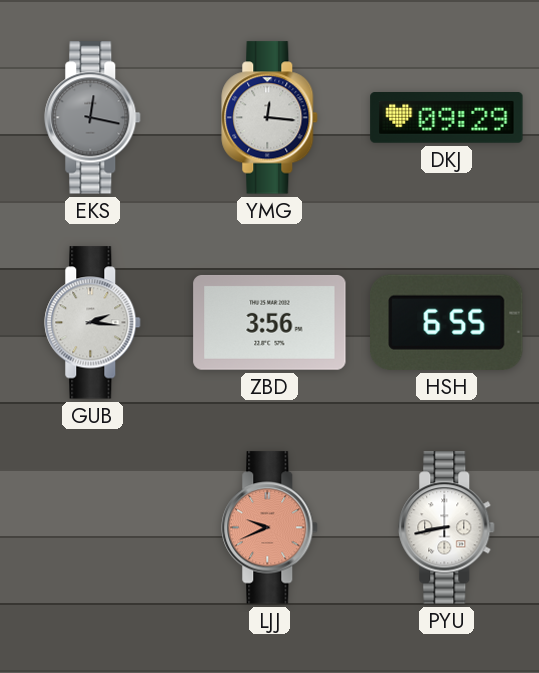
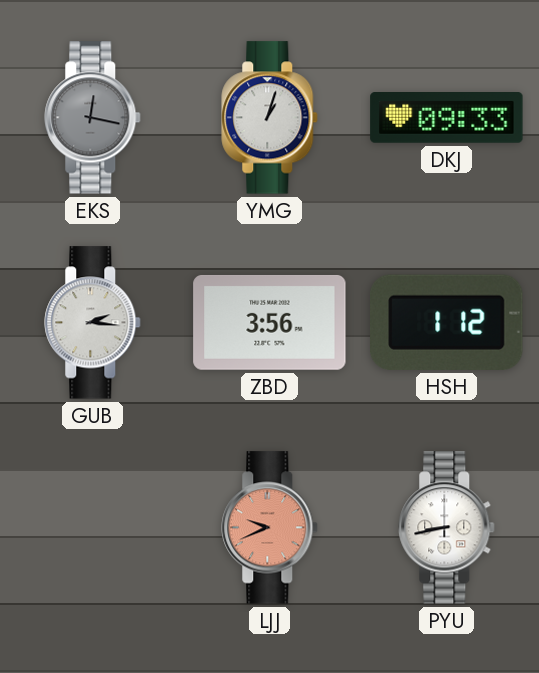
YMG: 12:16 -> 1:03
DKJ: 09:29 -> 09:33
HSH: 6:55 -> 1:12
